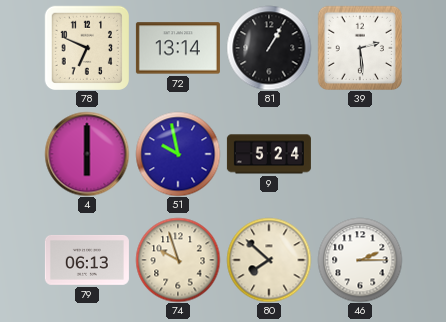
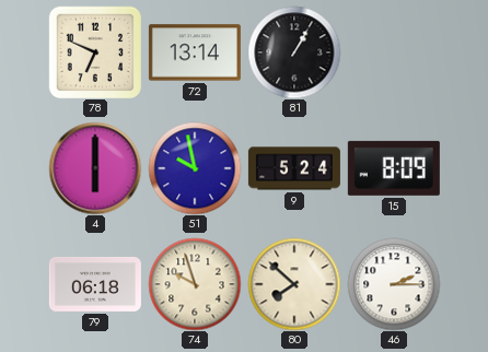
39: 2:29 -> none
15: none -> 8:09
79: 06:13 -> 06:18
